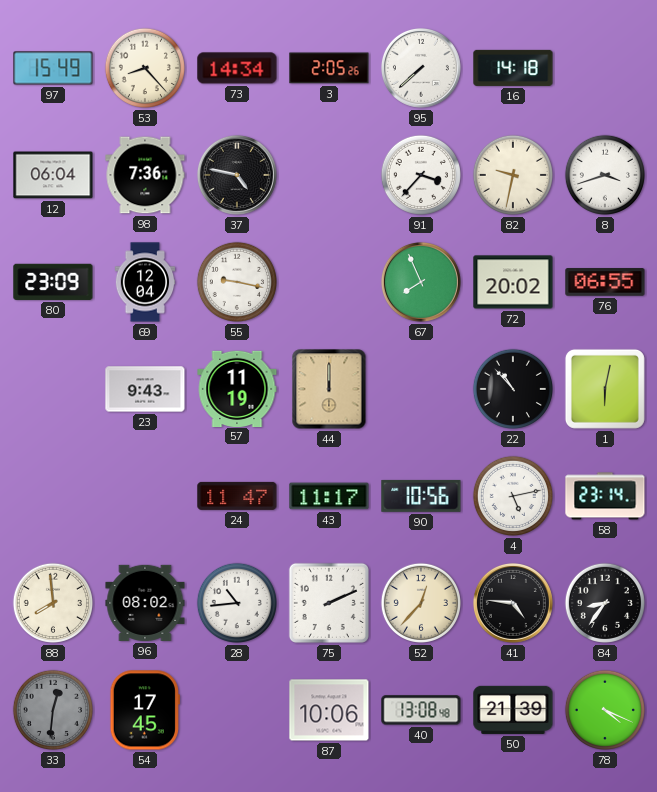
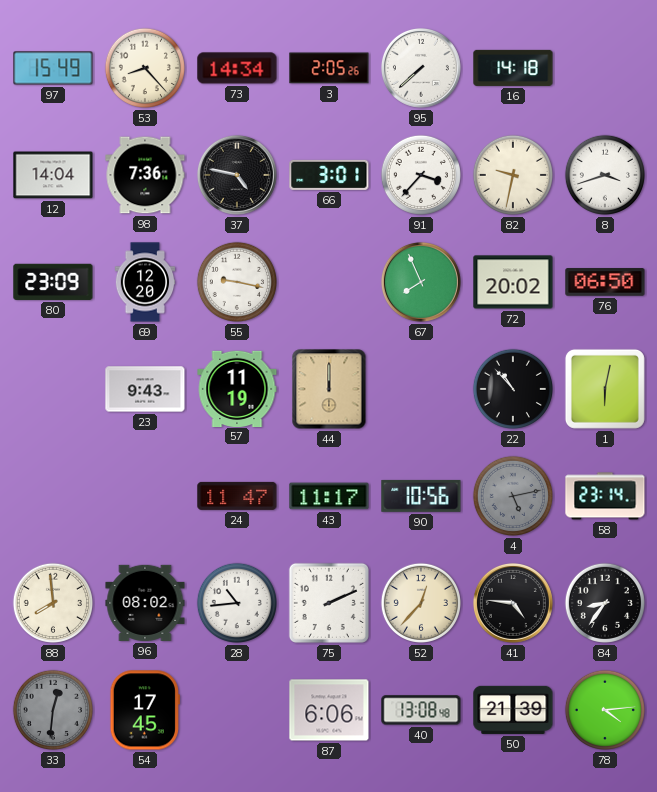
12: 06:04 -> 14:04
66: none -> 3:01
69: 12:04 -> 12:20
76: 06:55 -> 06:50
4 dial: white -> grey
87: 10:06 -> 6:06
78: 4:19 -> 4:14
